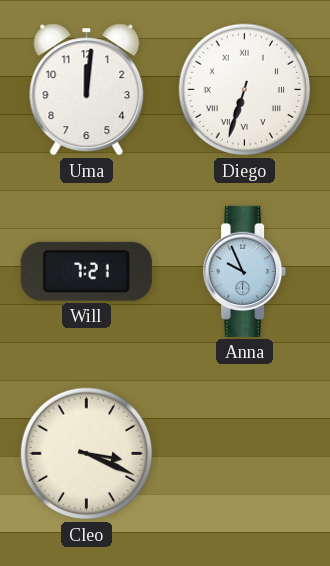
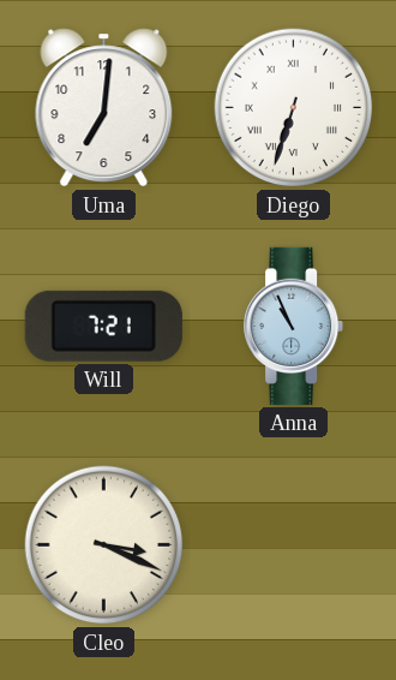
Uma: 12:01 -> 7:01
Anna: 9:56 -> 10:56
